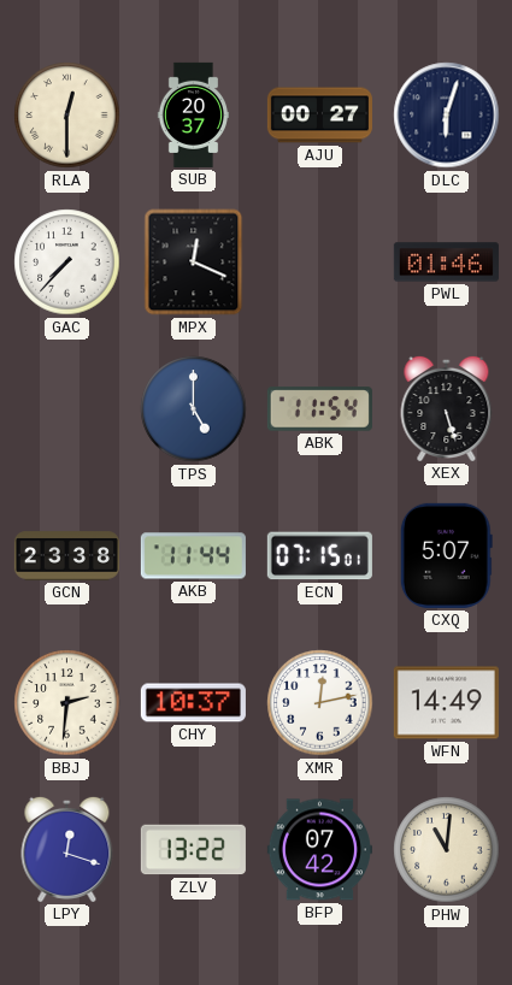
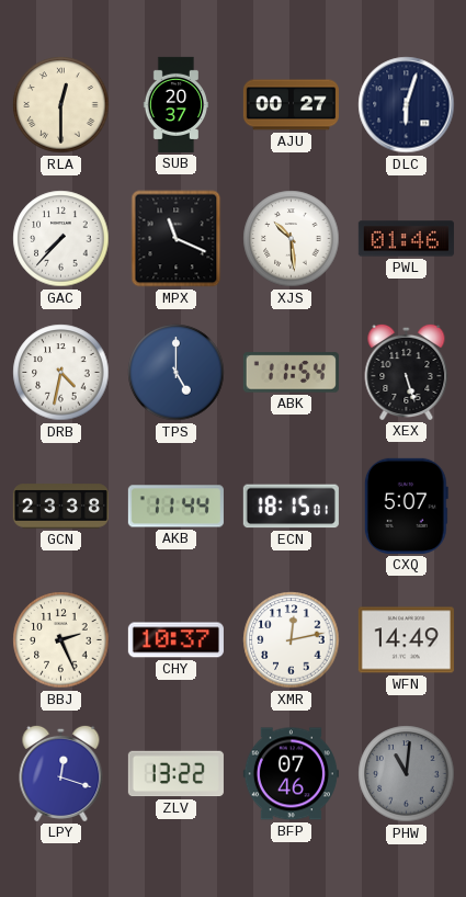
MPX: 12:19 -> 11:19
XJS: none -> 10:29
DRB: none -> 4:32
ECN: 07:15 -> 18:15
BBJ: 2:31 -> 2:26
BFP: 07:42 -> 07:46
PHW dial: cream -> grey
